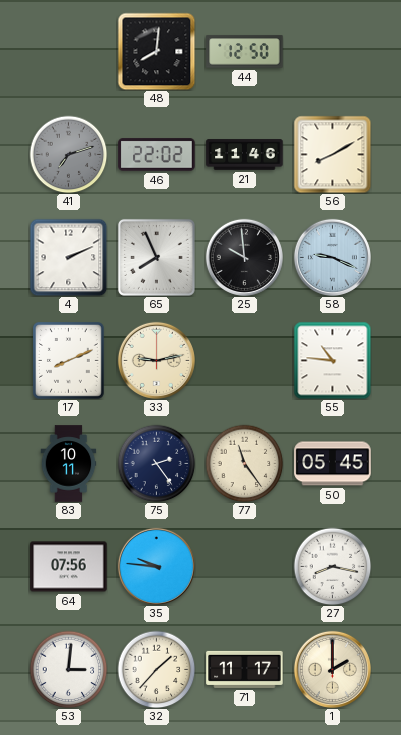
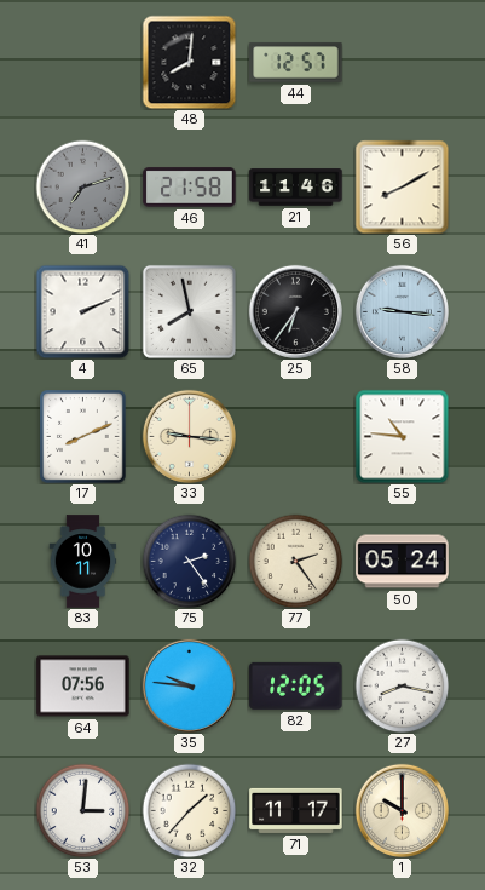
44: 12:50 -> 12:57
46: 22:02 -> 21:58
65: 7:56 -> 7:58
25: 9:59 -> 6:36
58: 9:19 -> 9:16
33: 9:13 -> 9:16
77: 11:24 -> 2:24
50: 05:45 -> 05:24
82: none -> 12:05
1: 2:00 -> 10:00
